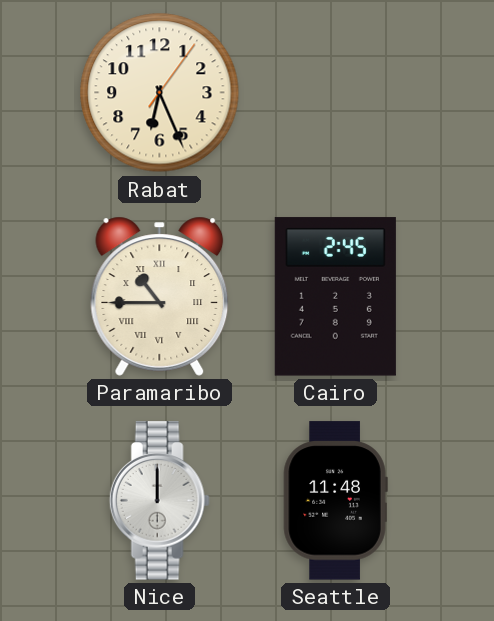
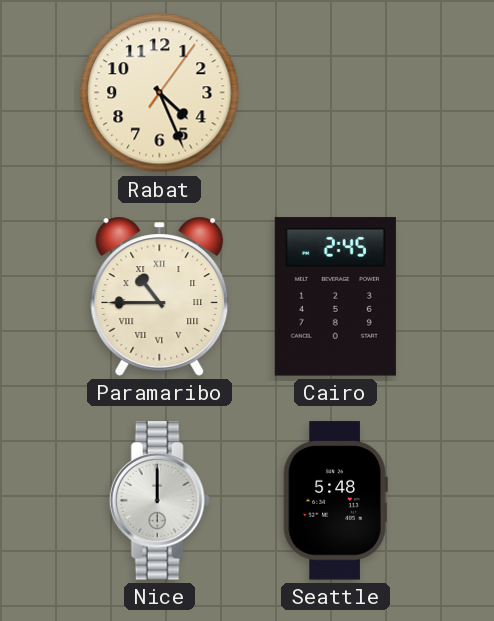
Rabat: 6:26 -> 4:26
Seattle: 11:48 -> 5:48
